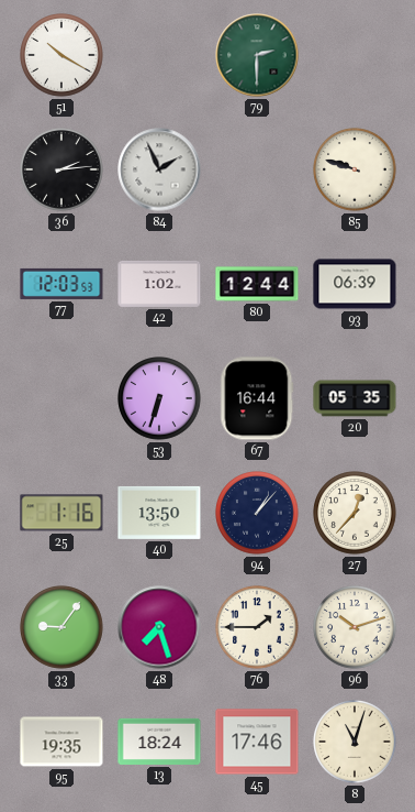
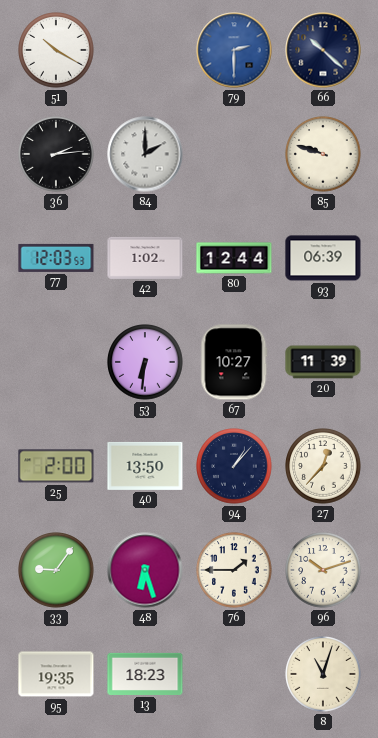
79 dial: green -> blue
66: none -> 10:22
84: 1:56 -> 2:00
53: 6:33 -> 6:31
67: 16:44 -> 10:27
20: 05:35 -> 11:39
25: 1:16 -> 2:00
48: 7:27 -> 6:27
13: 18:24 -> 18:23
45: 17:46 -> none
